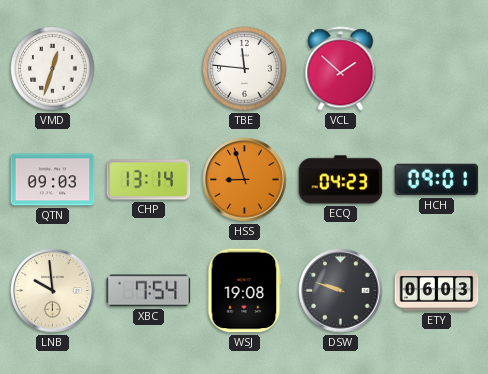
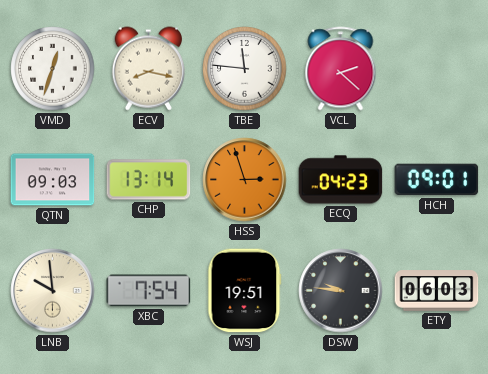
ECV: none -> 8:17
VCL: 1:52 -> 2:22
HSS: 8:57 -> 2:57
WSJ: 19:08 -> 19:51
DSW: 9:48 -> 9:46
